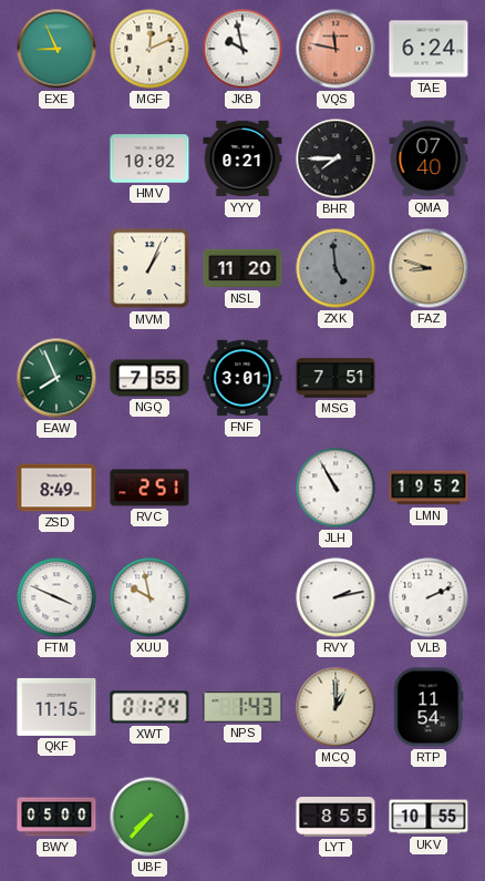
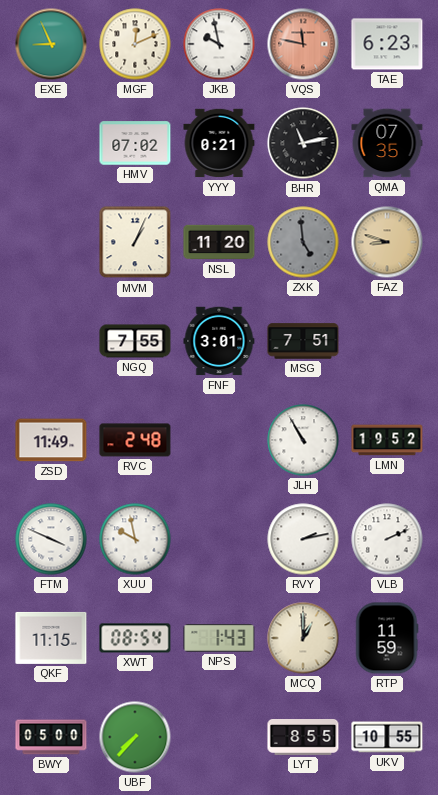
TAE: 6:24 -> 6:23
HMV: 10:02 -> 07:02
BHR: 7:45 -> 11:13
QMA: 07:40 -> 07:35
EAW: 7:56 -> none
ZSD: 8:49 -> 11:49
RVC: 2:51 -> 2:48
XWT: 01:24 -> 08:54
RTP: 11:54 -> 11:59
